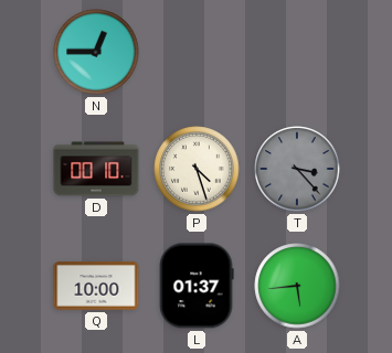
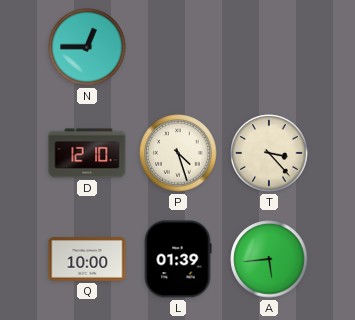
D: 00:10 -> 12:10
T dial: grey -> cream
L: 01:37 -> 01:39
